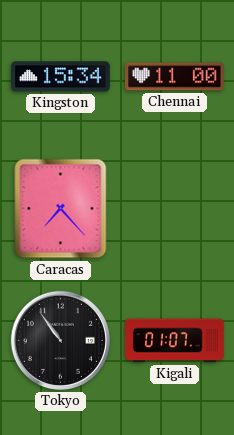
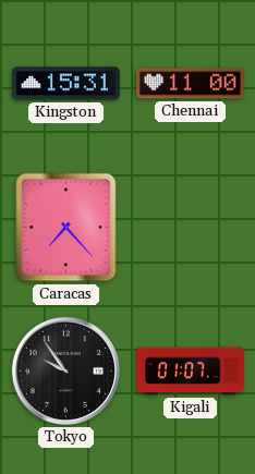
Kingston: 15:34 -> 15:31
Tokyo: 10:54 -> 9:54
